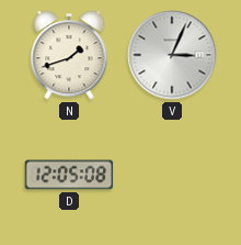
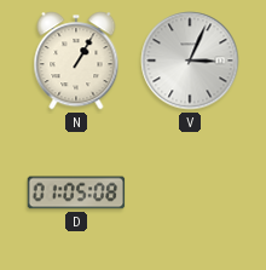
N: 1:42 -> 1:05
D: 12:05 -> 01:05
